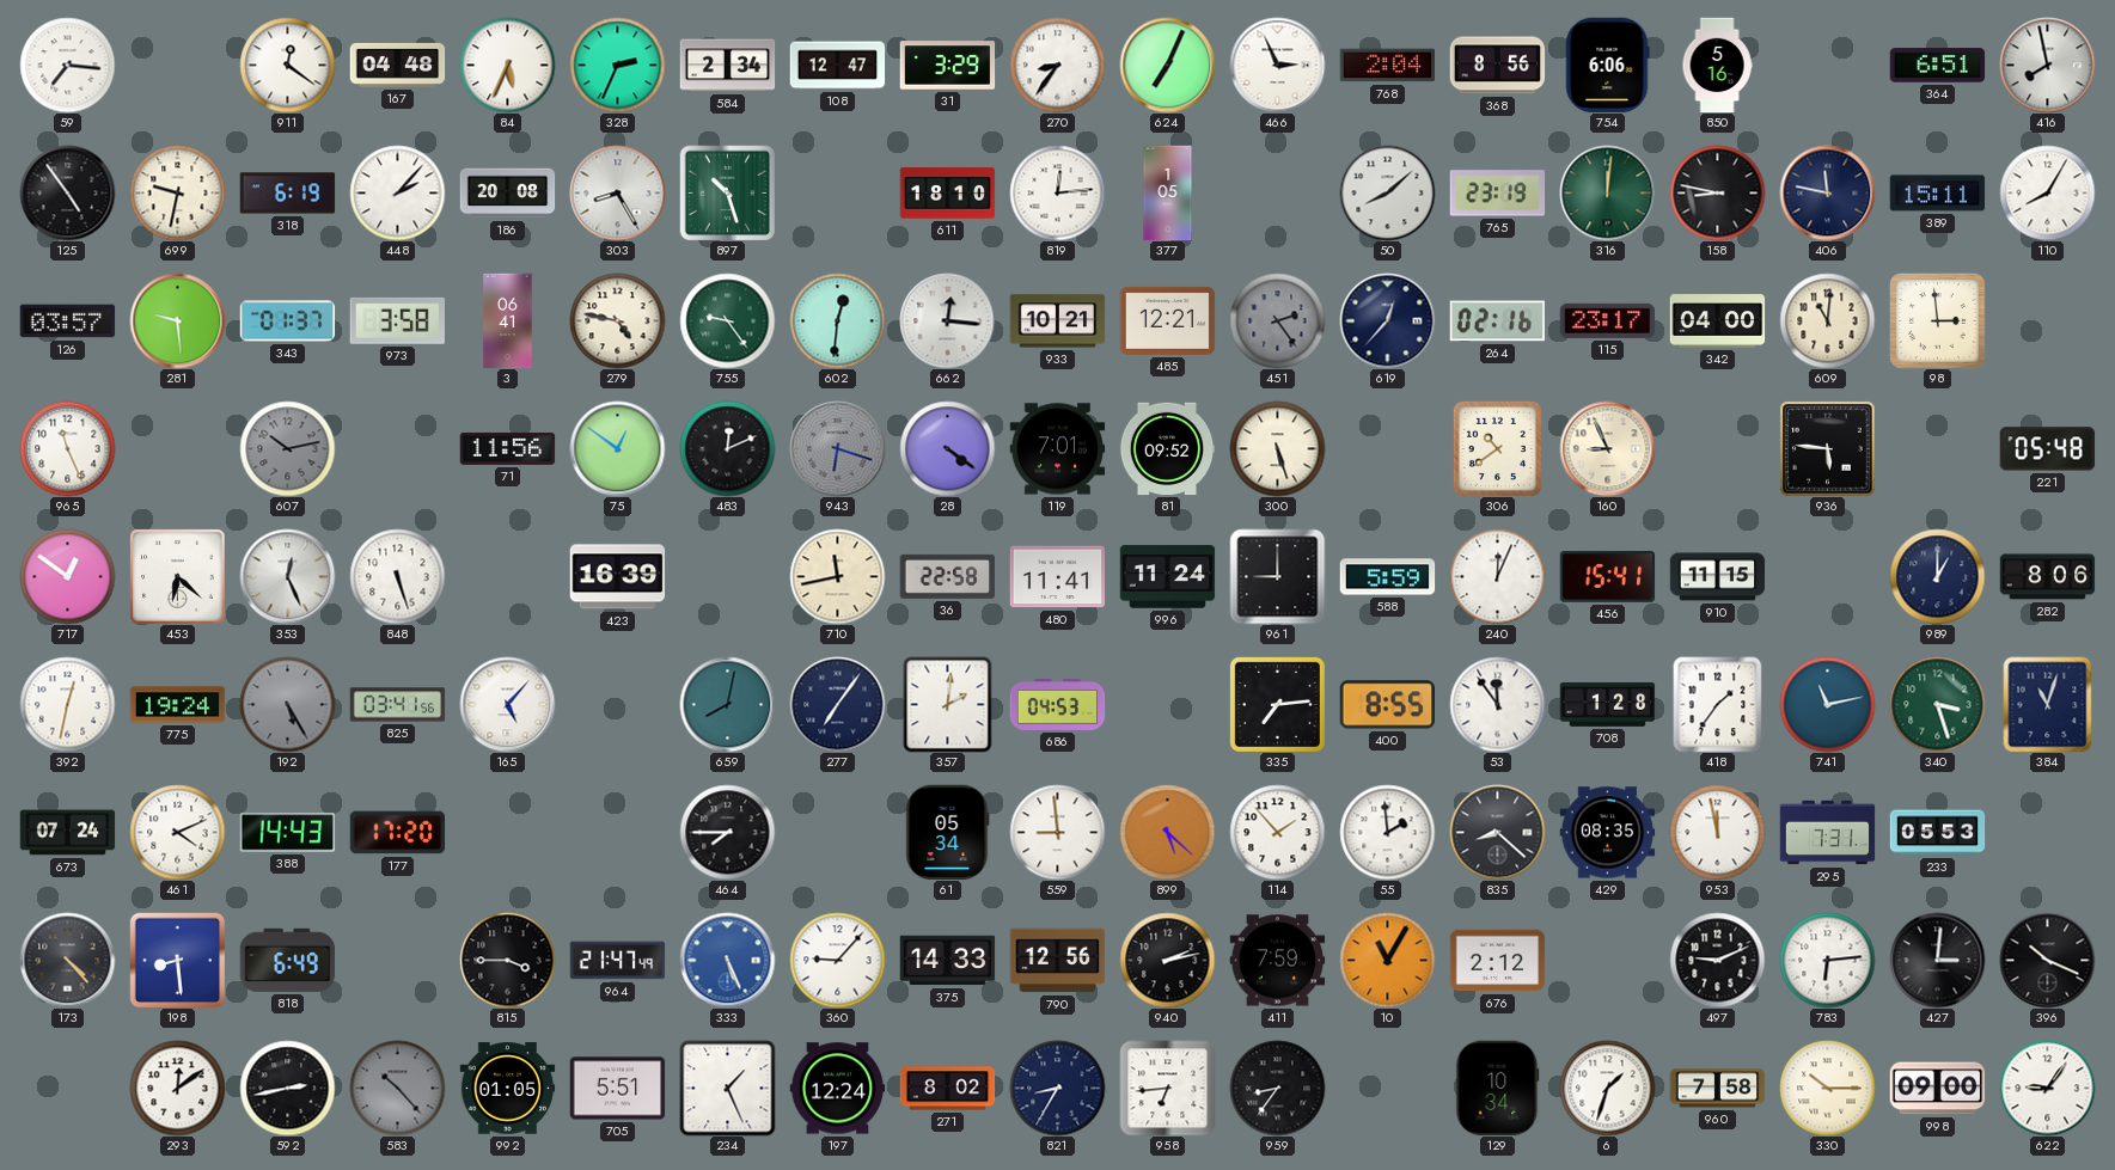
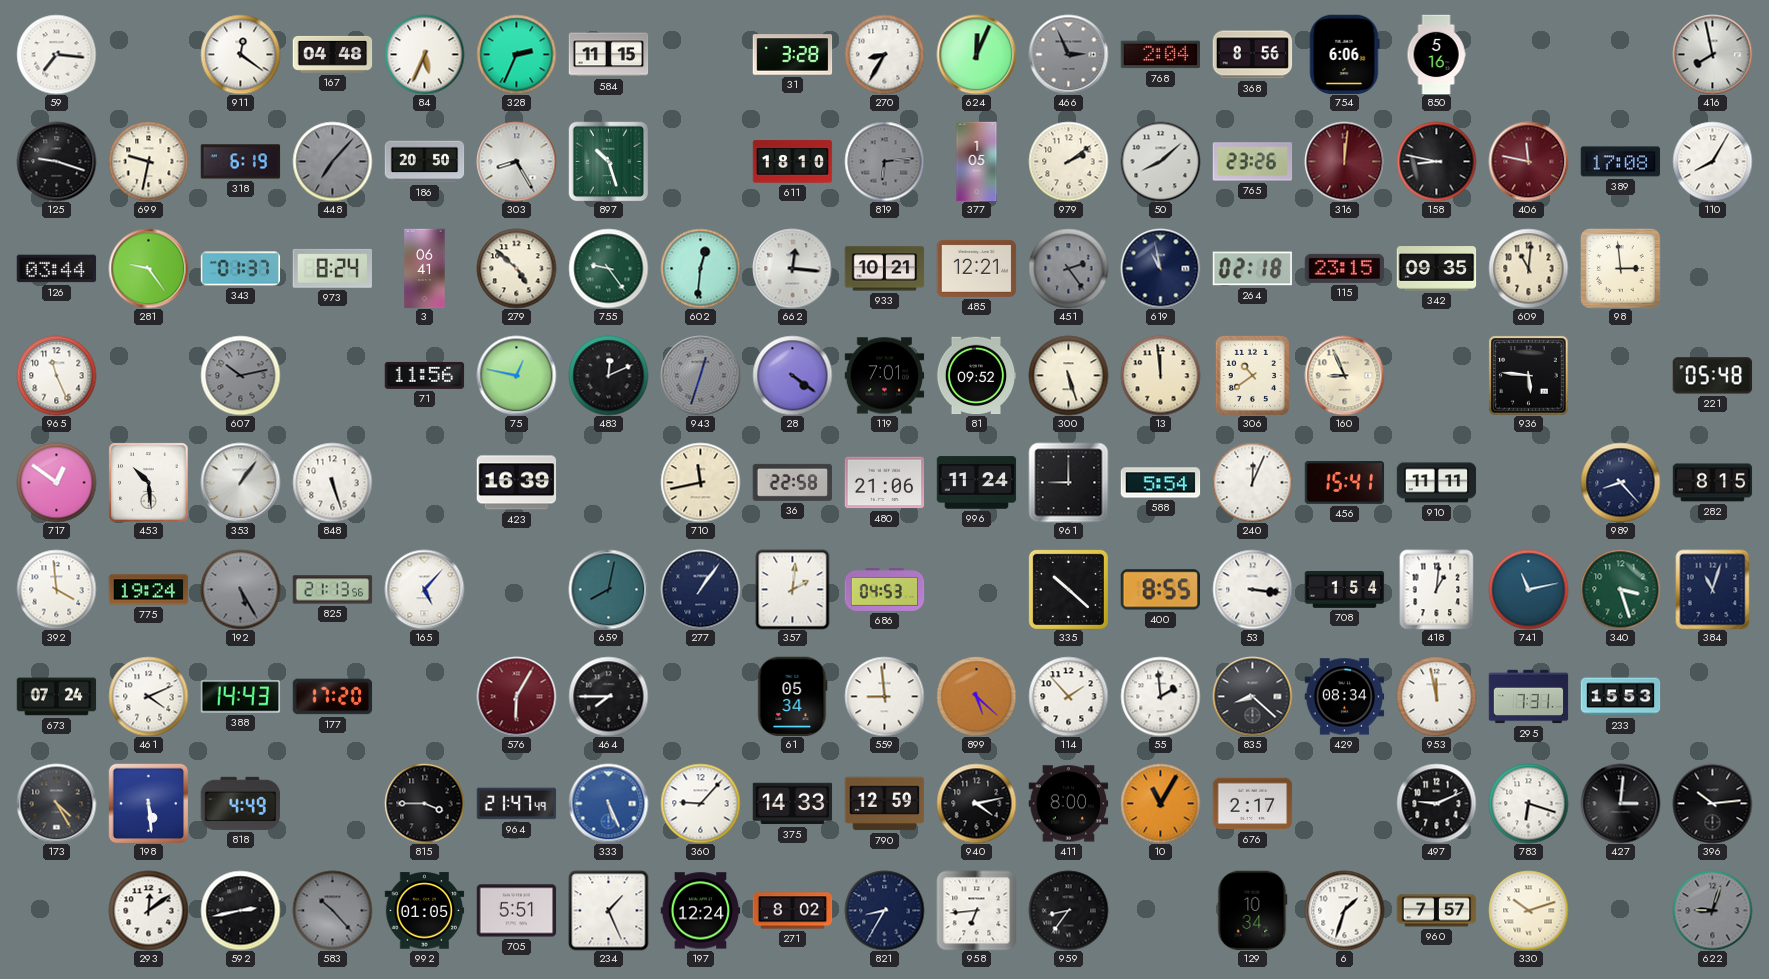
584: 2:34 -> 11:15
108: 12:47 -> none
31: 3:29 -> 3:28
270: 8:36 -> 8:35
624: 7:04 -> 12:04
466 dial: white -> grey
364: 6:51 -> none
125: 4:54 -> 9:18
448: 2:07 -> 7:07
448 dial: white -> grey
186: 20:08 -> 20:50
819: 12:14 -> 6:14
819 dial: white -> grey
979: none -> 2:09
765: 23:19 -> 23:26
316 dial: green -> burgundy
406 dial: navy -> burgundy
389: 15:11 -> 17:08
126: 03:57 -> 03:44
281: 9:29 -> 9:24
973: 3:58 -> 8:24
279: 4:47 -> 4:52
619: 12:37 -> 10:58
264: 02:16 -> 02:18
115: 23:17 -> 23:15
342: 04:00 -> 09:35
75: 12:51 -> 12:47
943: 6:18 -> 12:33
13: none -> 11:59
453: 6:22 -> 10:29
353: 12:26 -> 1:06
480: 11:41 -> 21:06
588: 5:59 -> 5:54
910: 11:15 -> 11:11
989: 1:00 -> 8:23
282: 8:06 -> 8:15
392: 12:32 -> 3:59
825: 03:41 -> 21:13
277: 7:06 -> 1:06
335: 7:14 -> 10:22
53: 11:54 -> 3:16
708: 1:28 -> 1:54
418: 1:36 -> 1:01
576: none -> 6:05
429: 08:35 -> 08:34
233: 05:53 -> 15:53
173: 4:23 -> 4:25
198: 8:29 -> 5:29
818: 6:49 -> 4:49
790: 12:56 -> 12:59
940: 2:13 -> 4:13
411: 7:59 -> 8:00
676: 2:12 -> 2:17
783: 6:14 -> 6:18
396: 10:19 -> 10:14
960: 7:58 -> 7:57
330: 10:15 -> 10:12
998: 09:00 -> none
622: 9:06 -> 9:03
622 dial: white -> grey
